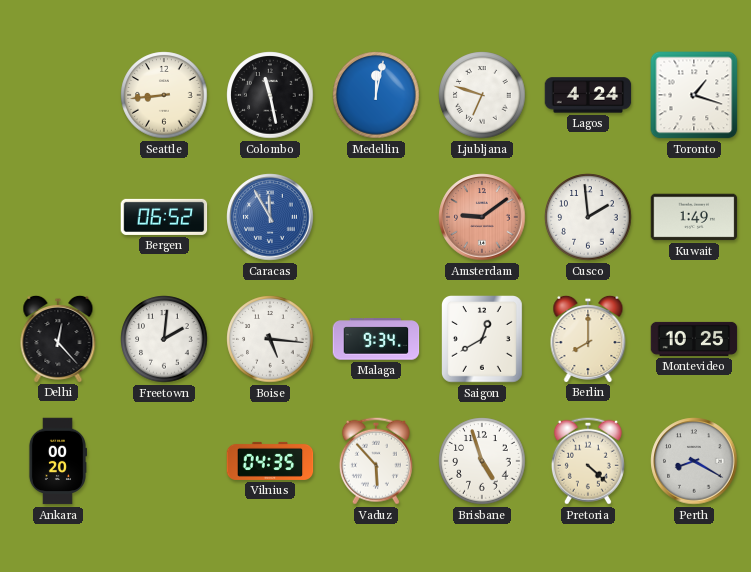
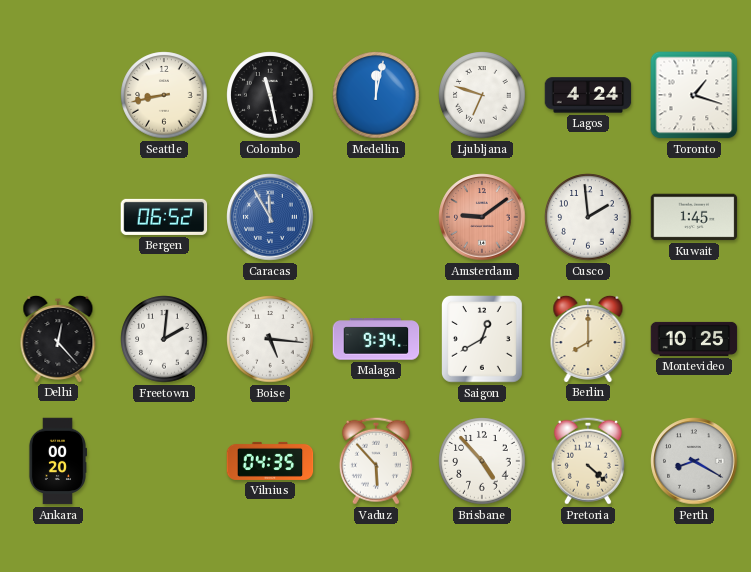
Seattle: 8:44 -> 8:43
Kuwait: 1:49 -> 1:45
Brisbane: 4:57 -> 4:53
